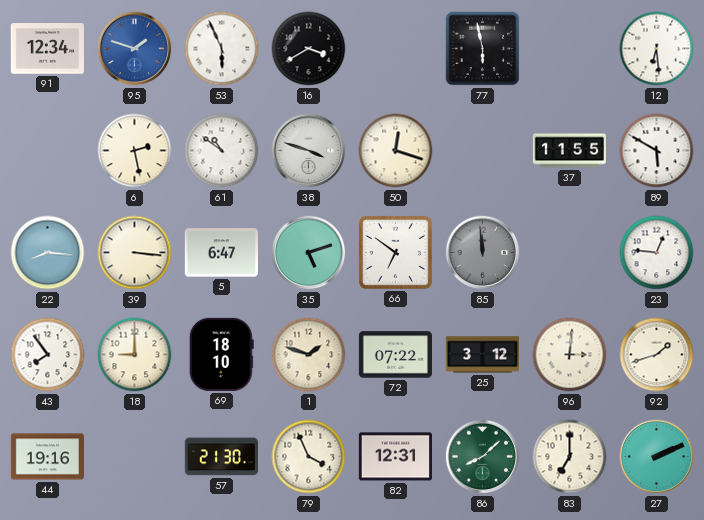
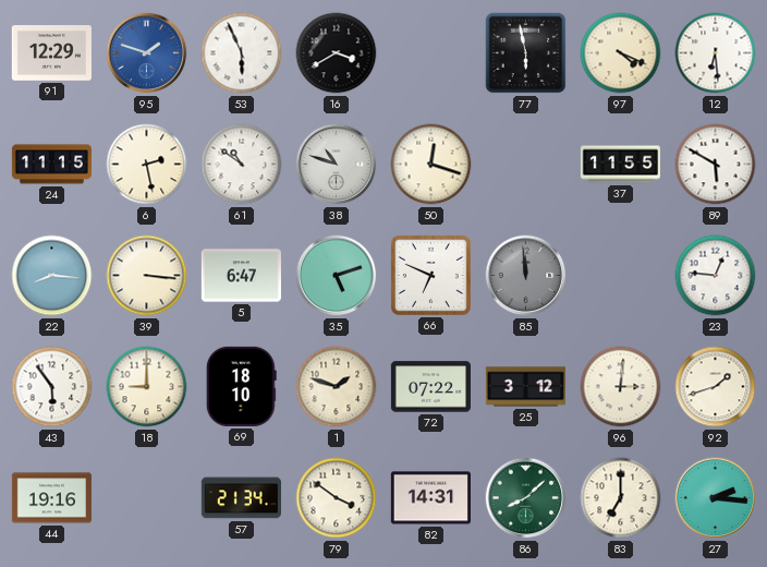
91: 12:34 -> 12:29
97: none -> 4:19
24: none -> 11:15
38: 3:48 -> 10:48
66: 6:51 -> 6:49
43: 7:54 -> 5:54
57: 21:30 -> 21:34
79: 3:56 -> 3:51
82: 12:31 -> 14:31
27: 2:11 -> 2:16
